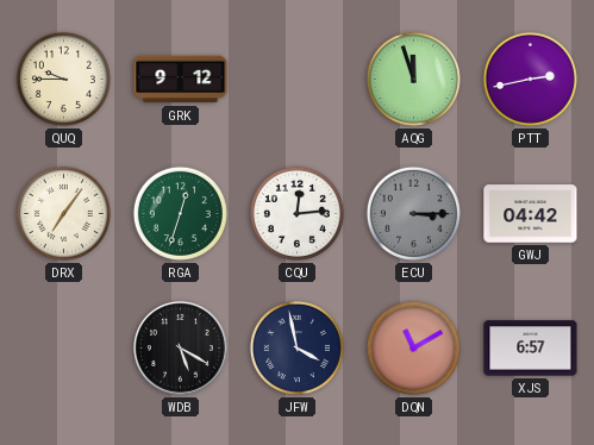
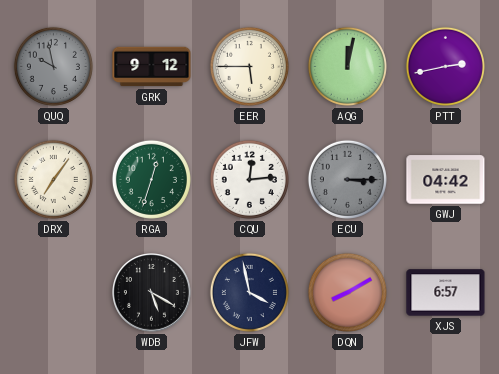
QUQ: 9:45 -> 9:58
QUQ dial: cream -> grey
EER: none -> 5:45
AQG: 11:57 -> 12:02
DQN: 11:10 -> 8:10
